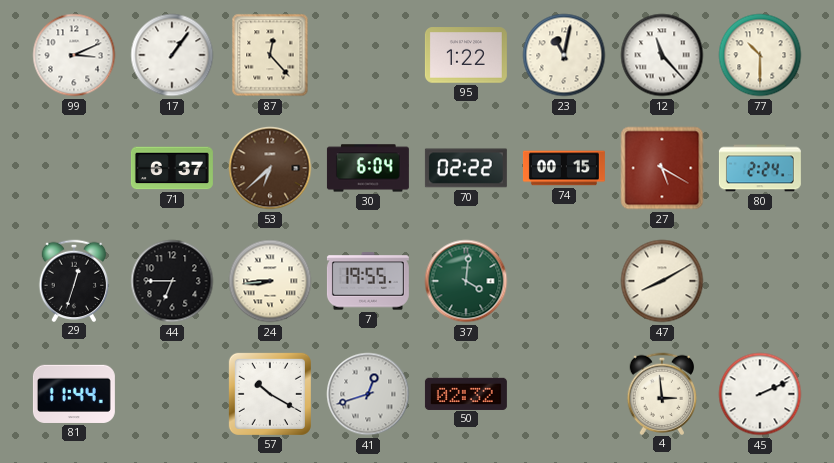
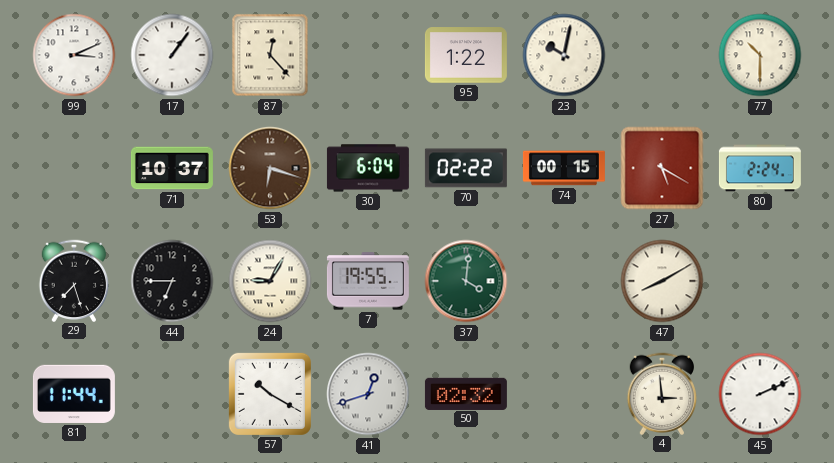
23: 11:02 -> 10:02
12: 11:23 -> none
71: 6:37 -> 10:37
53: 6:38 -> 6:18
29: 12:33 -> 7:27
24: 8:44 -> 9:05
